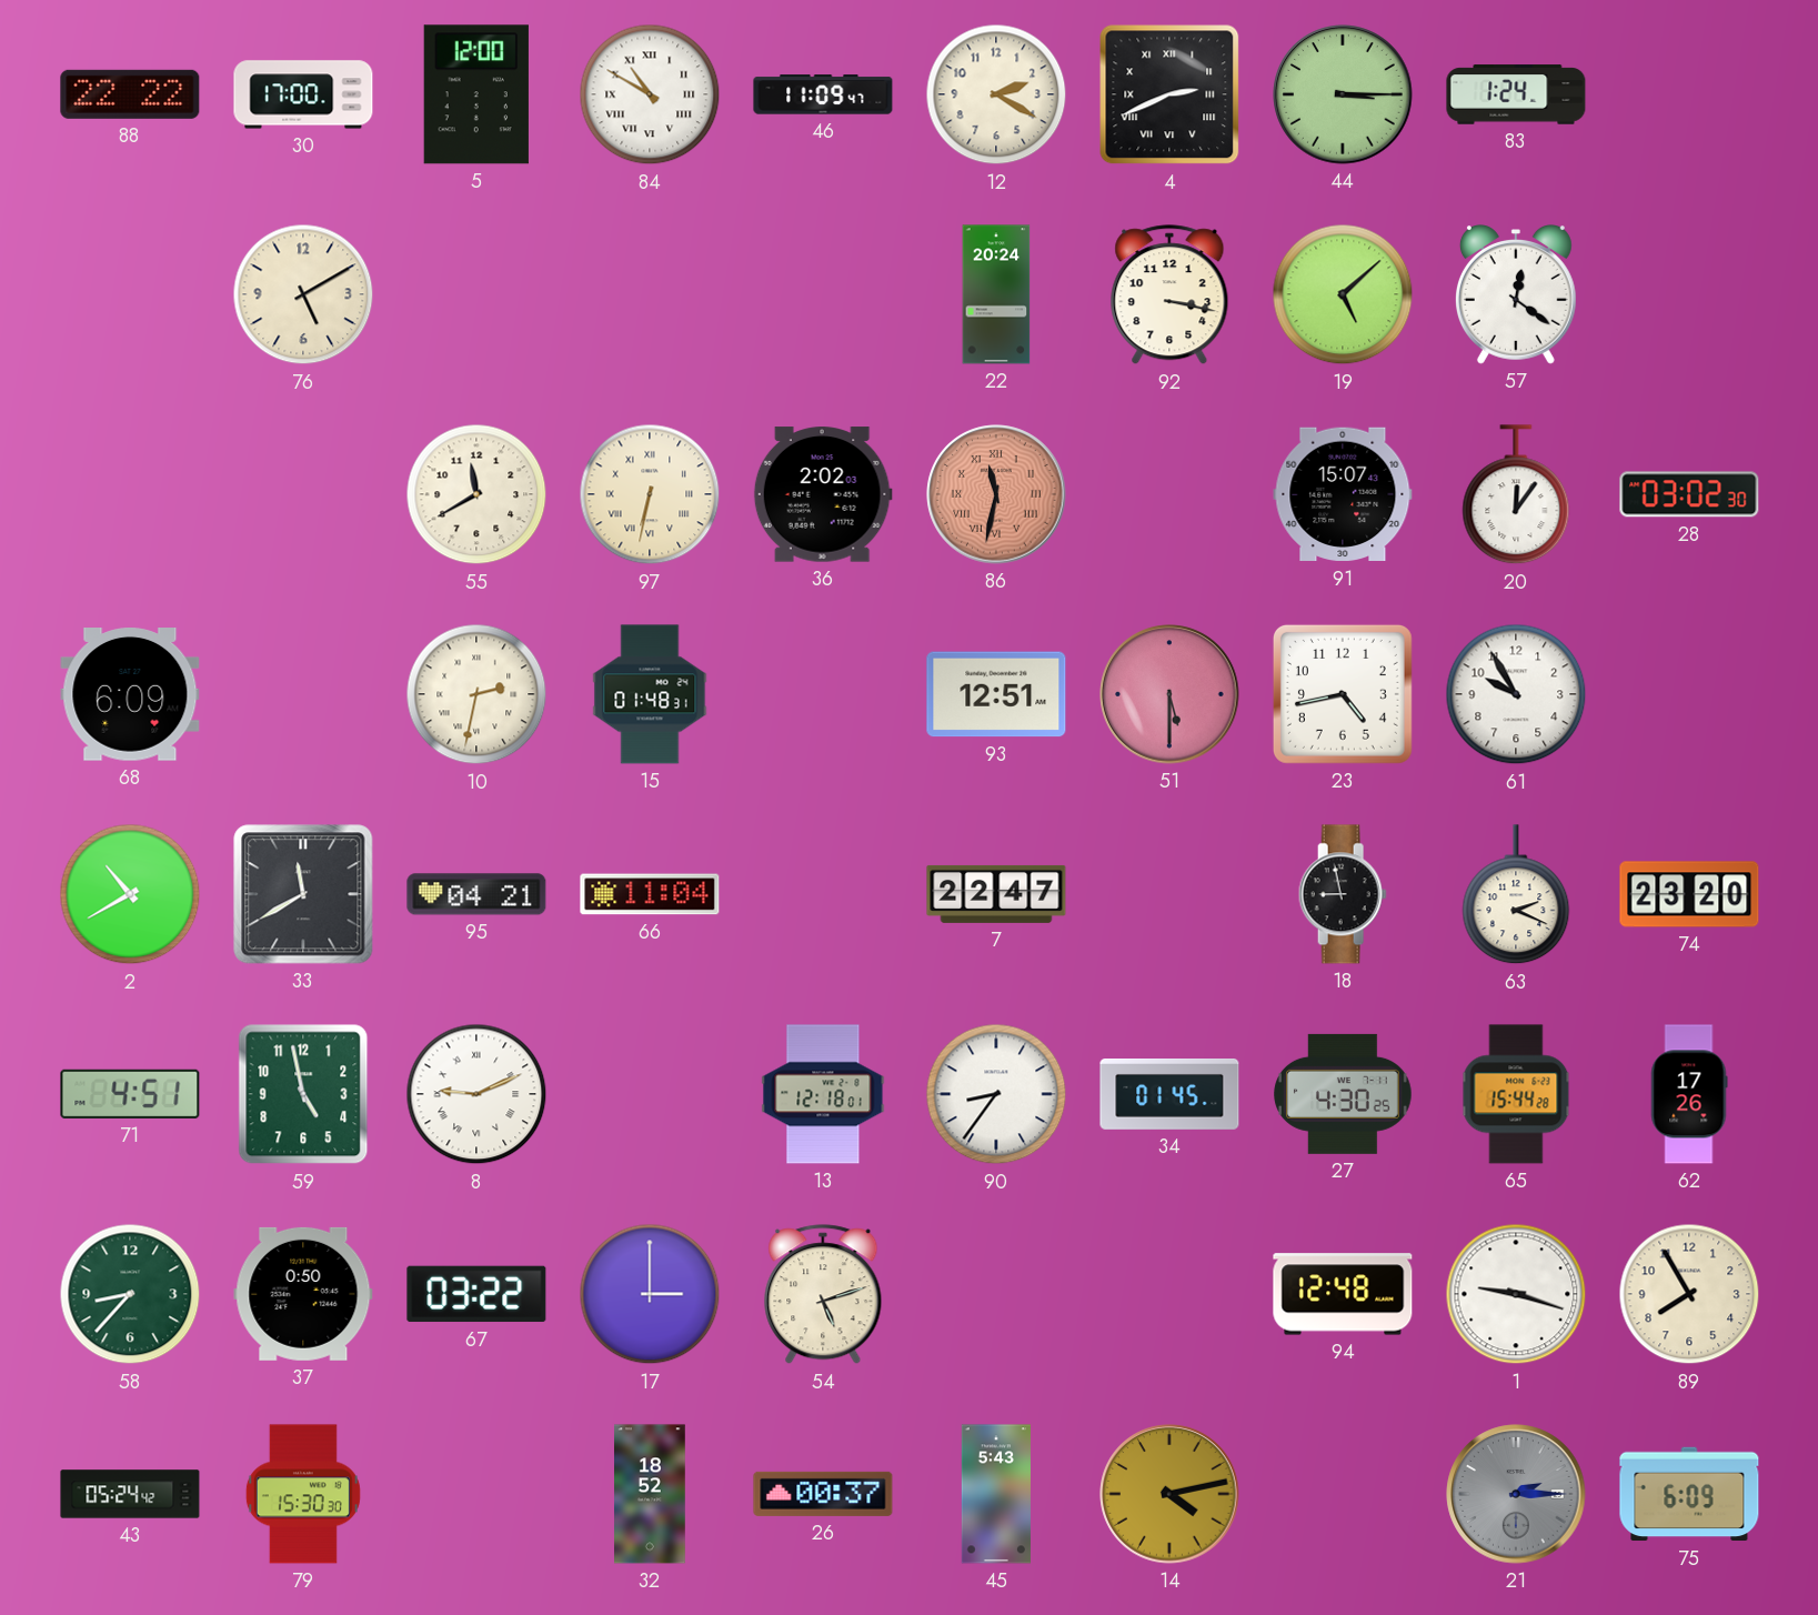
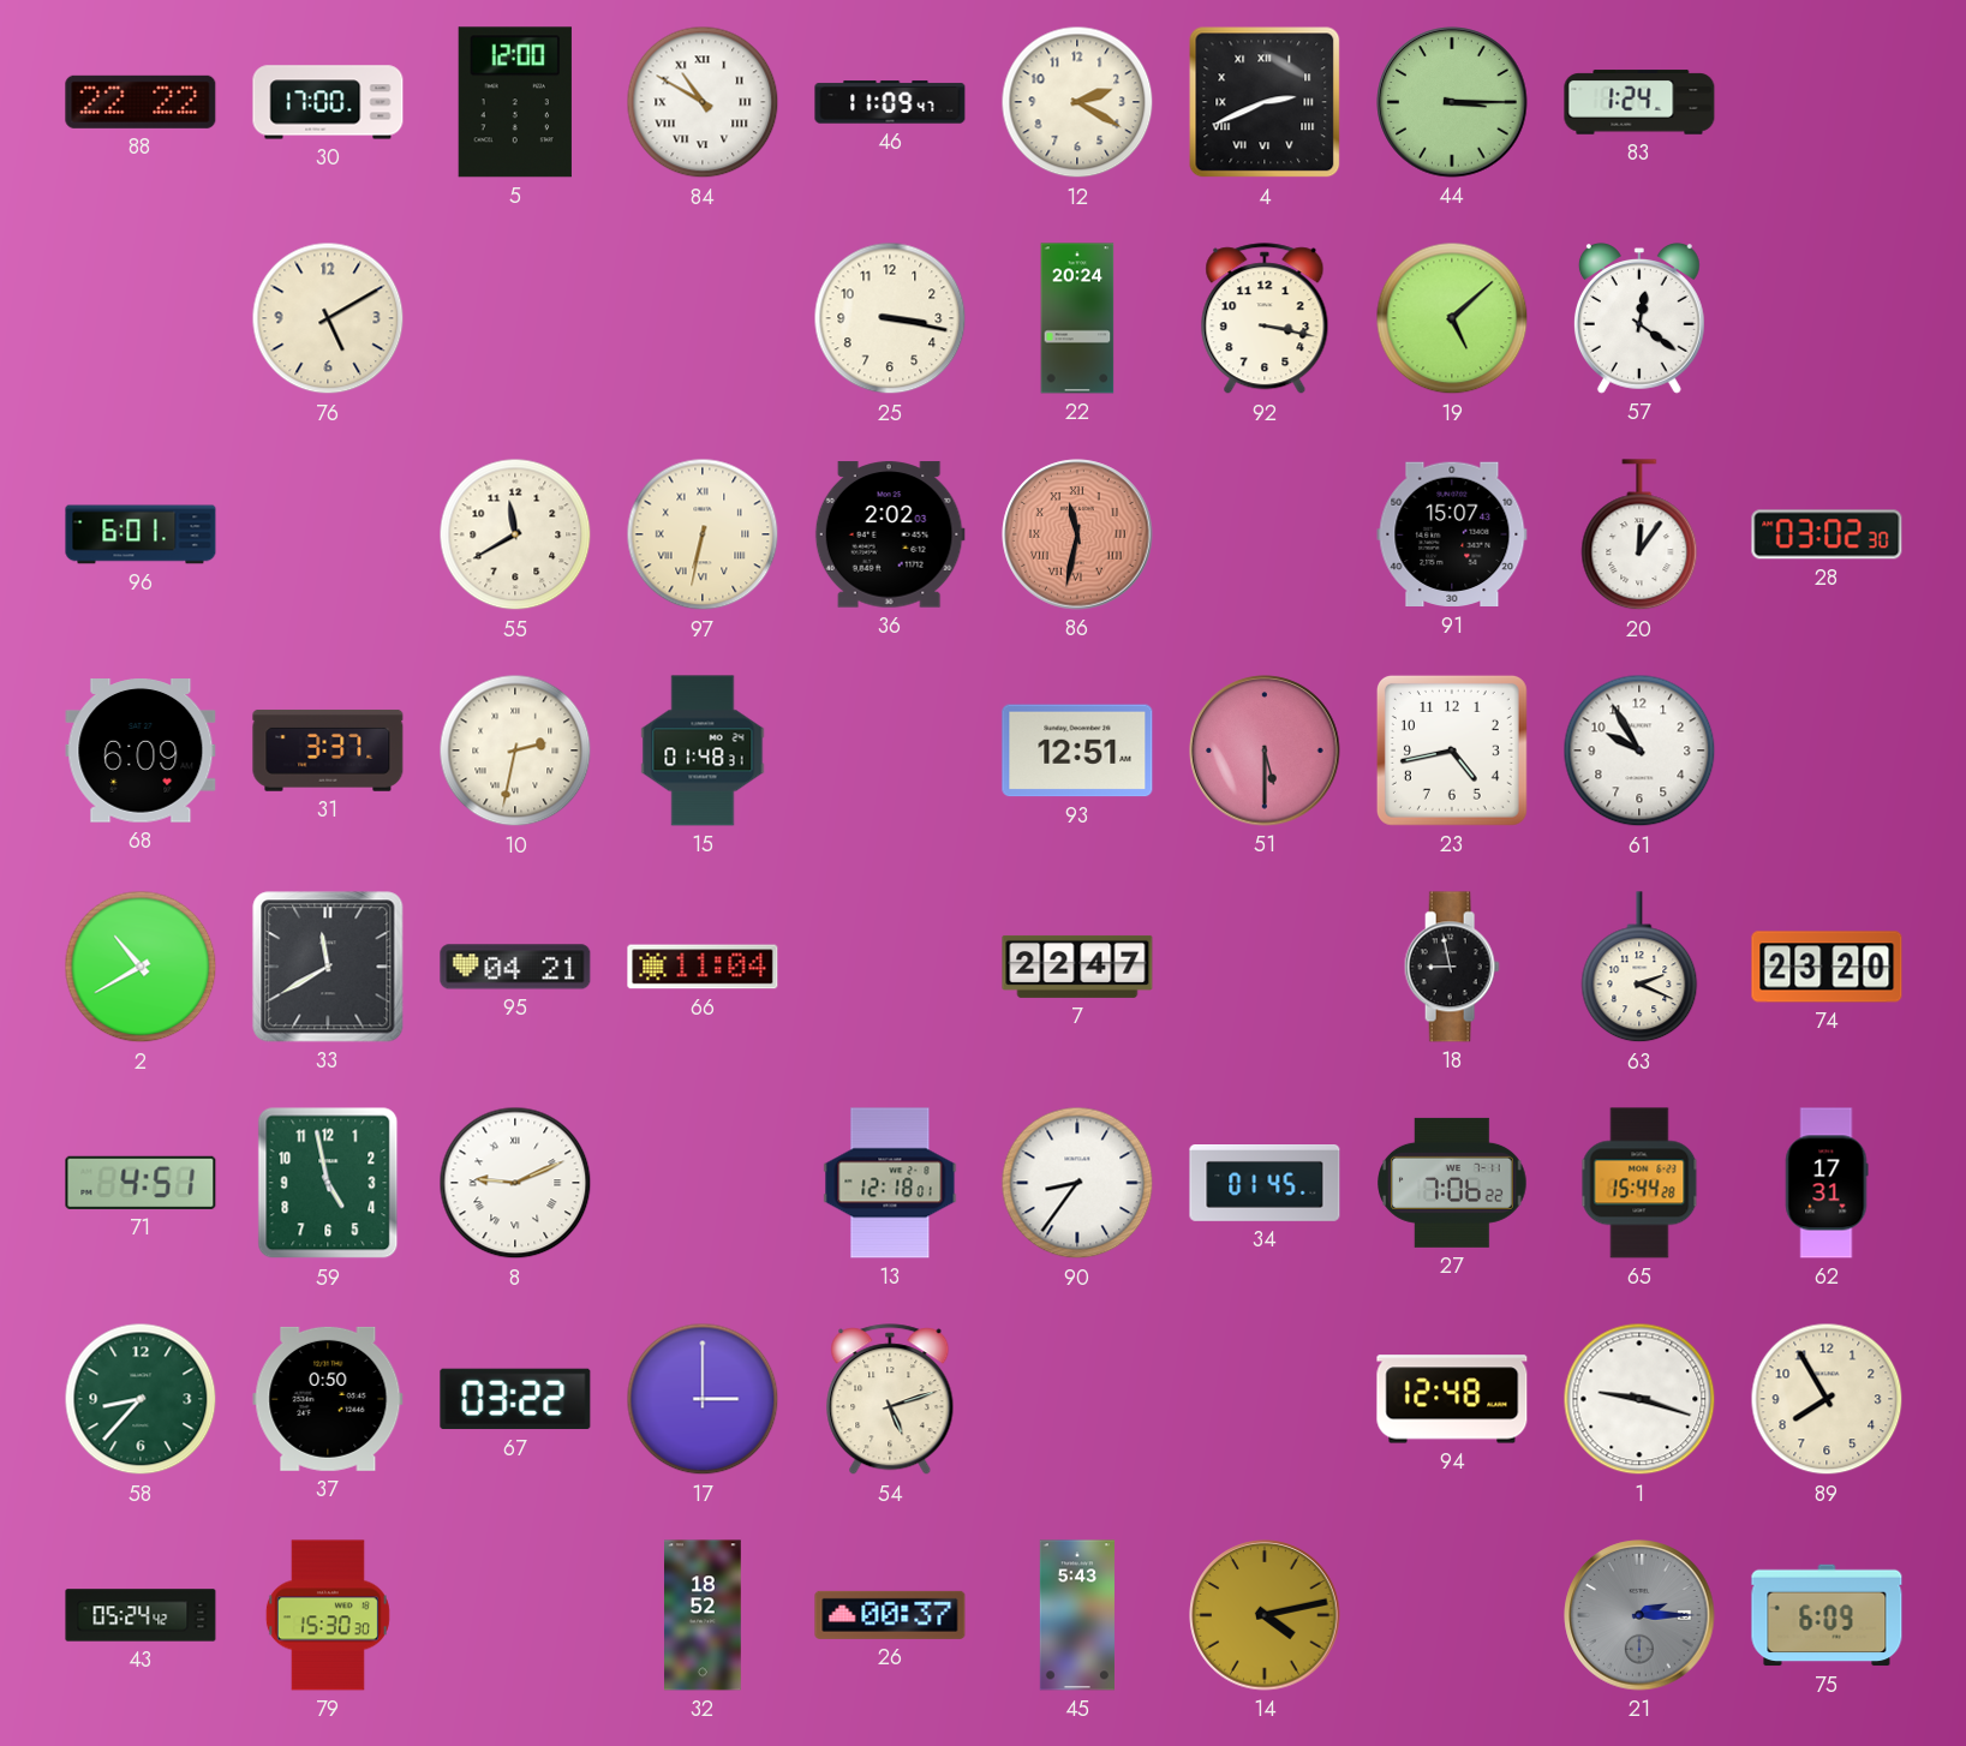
25: none -> 3:17
96: none -> 6:01
31: none -> 3:37
27: 4:30 -> 7:06
62: 17:26 -> 17:31
